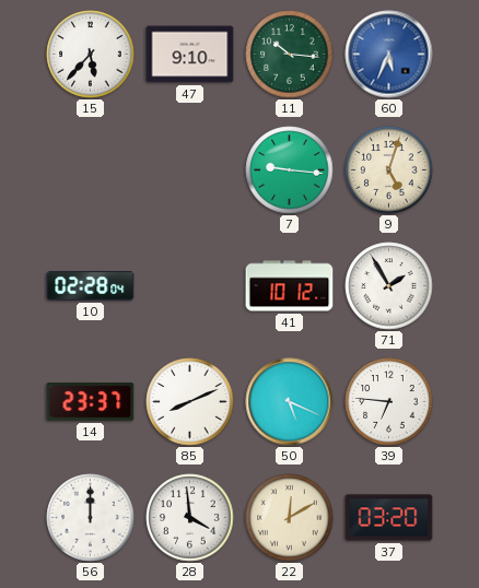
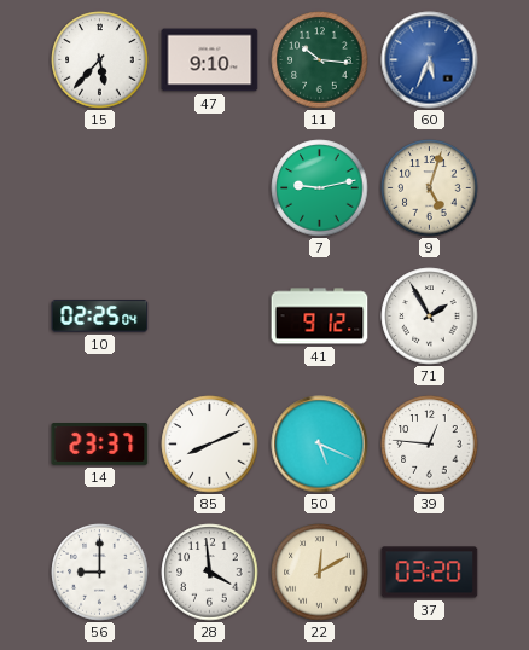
7: 9:16 -> 9:13
10: 02:28 -> 02:25
41: 10:12 -> 9:12
39: 6:46 -> 12:46
56: 12:00 -> 9:00
